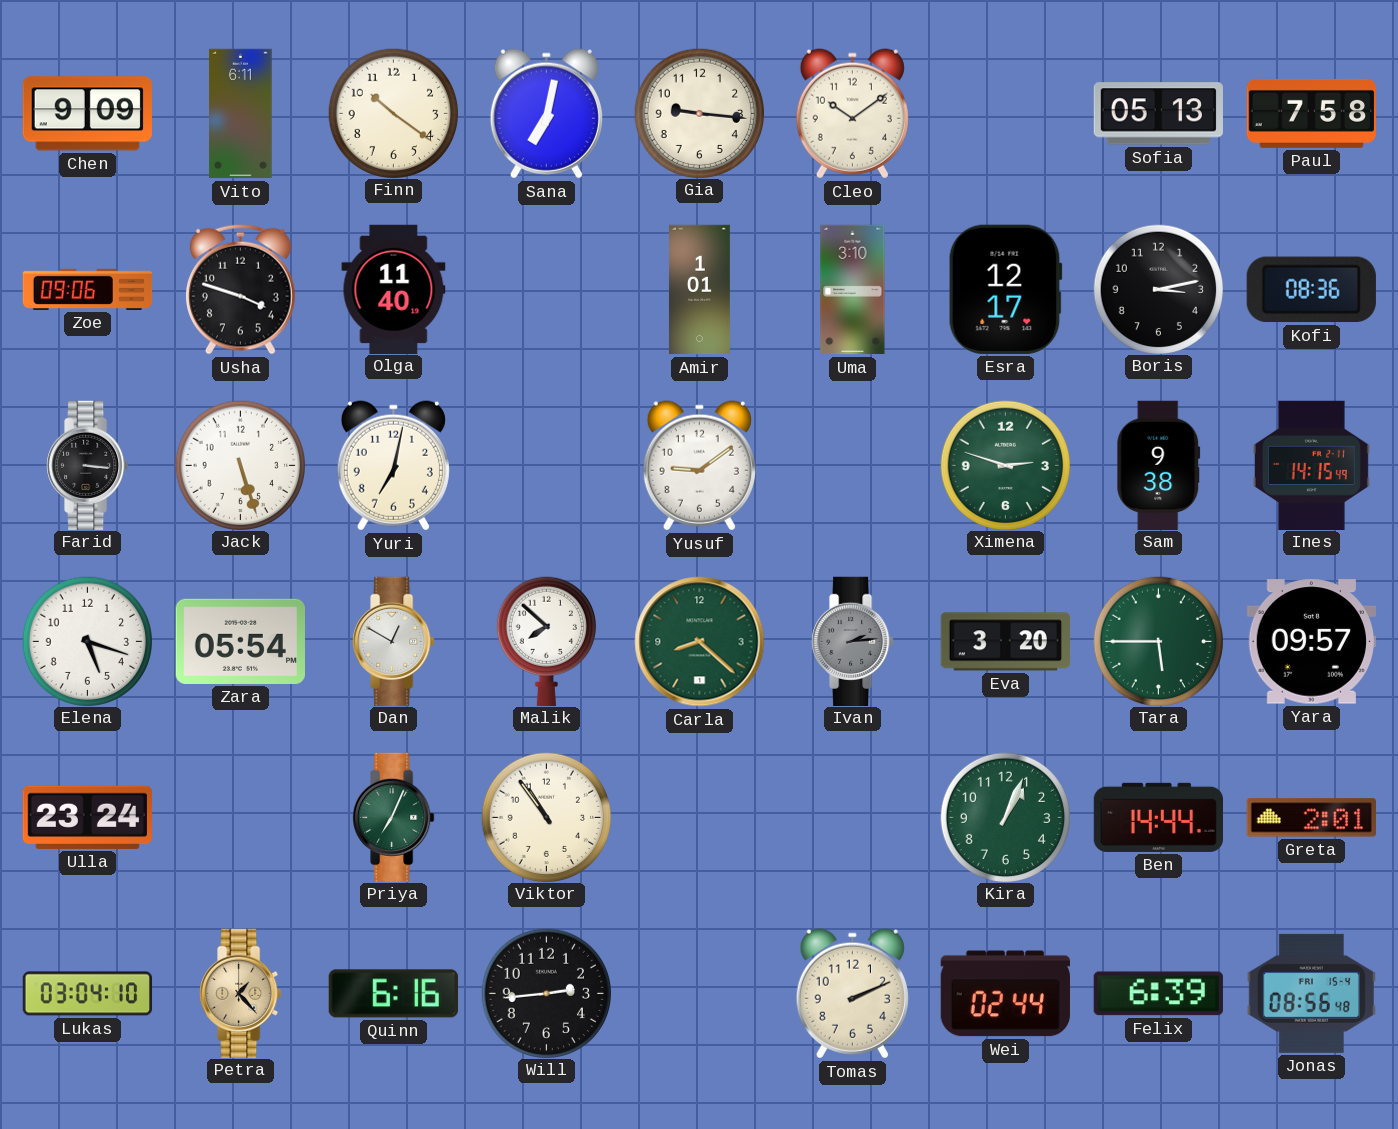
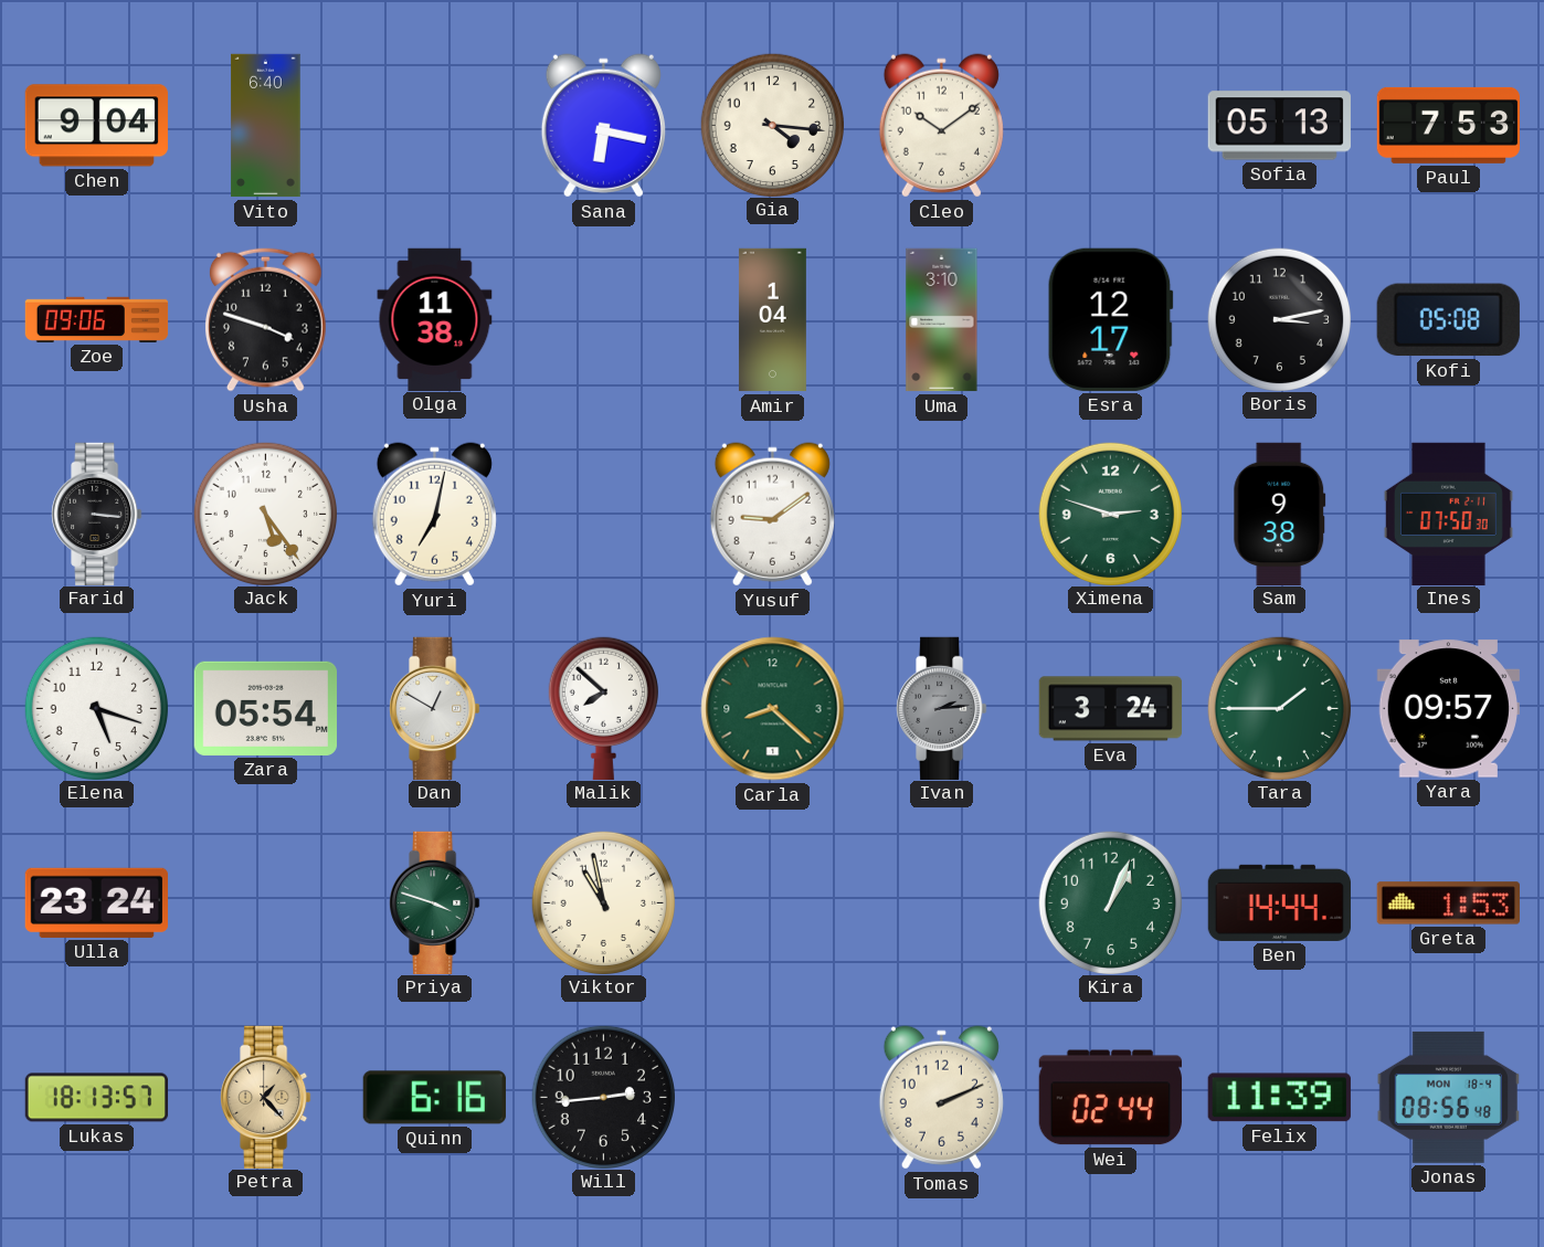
Chen: 9:09 -> 9:04
Vito: 6:11 -> 6:40
Finn: 10:21 -> none
Sana: 7:02 -> 6:17
Gia: 9:16 -> 4:16
Paul: 7:58 -> 7:53
Olga: 11:40 -> 11:38
Amir: 1:01 -> 1:04
Kofi: 08:36 -> 05:08
Jack: 5:27 -> 5:24
Ines: 14:15 -> 07:50
Eva: 3:20 -> 3:24
Tara: 5:45 -> 1:45
Priya: 7:04 -> 3:48
Viktor: 10:54 -> 10:58
Greta: 2:01 -> 1:53
Lukas: 03:04 -> 18:13
Felix: 6:39 -> 11:39
Jonas date: FRI 15-4 -> MON 18-4
